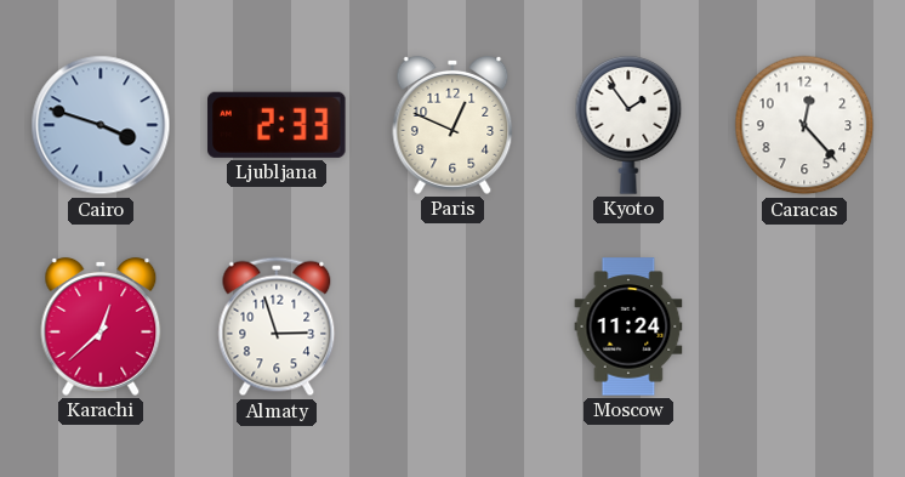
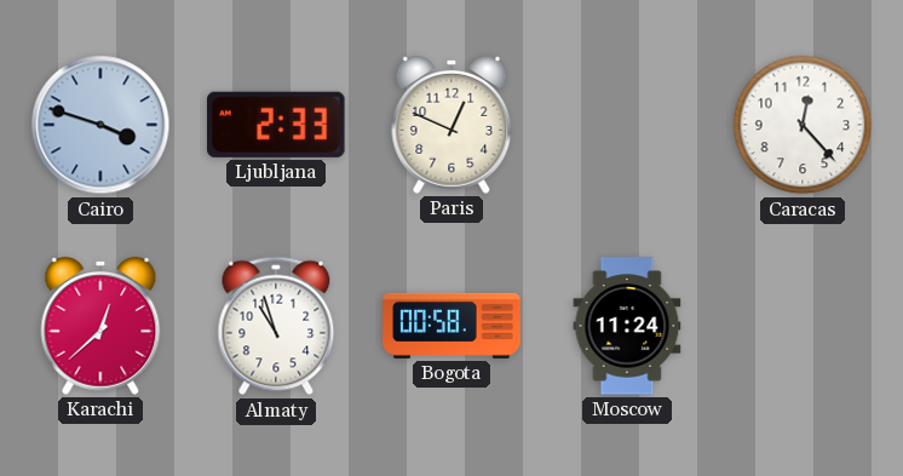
Kyoto: 1:54 -> none
Almaty: 2:57 -> 10:57
Bogota: none -> 00:58
